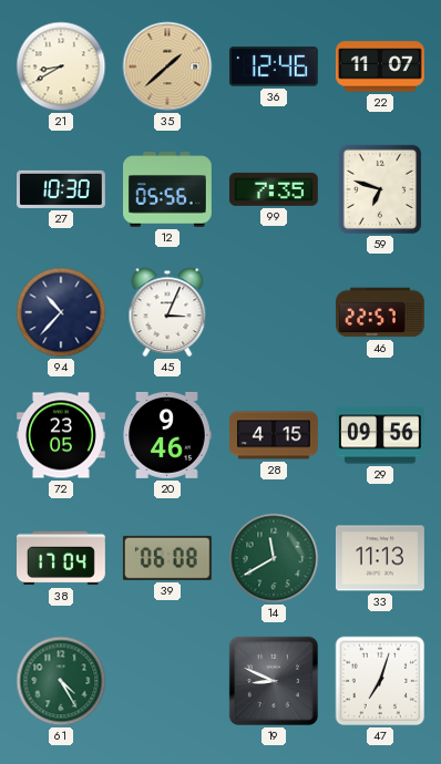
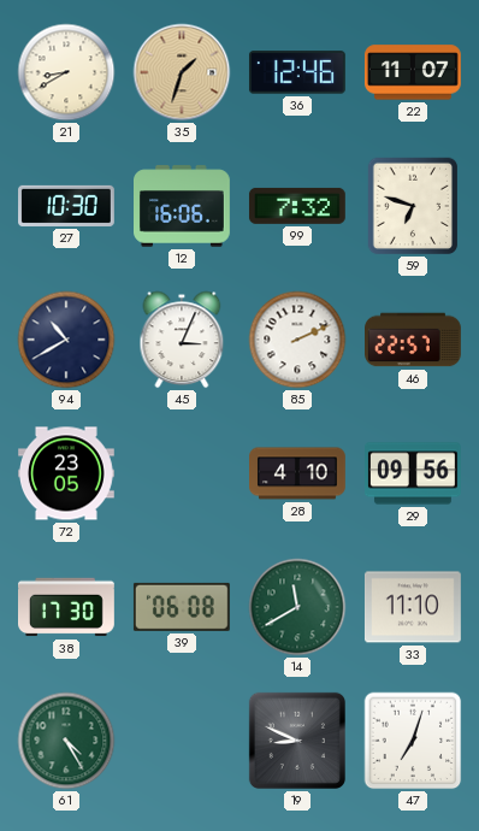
35: 1:38 -> 1:33
12: 05:56 -> 16:06
99: 7:35 -> 7:32
94: 10:37 -> 10:40
85: none -> 2:11
20: 9:46 -> none
28: 4:15 -> 4:10
38: 17:04 -> 17:30
33: 11:13 -> 11:10
